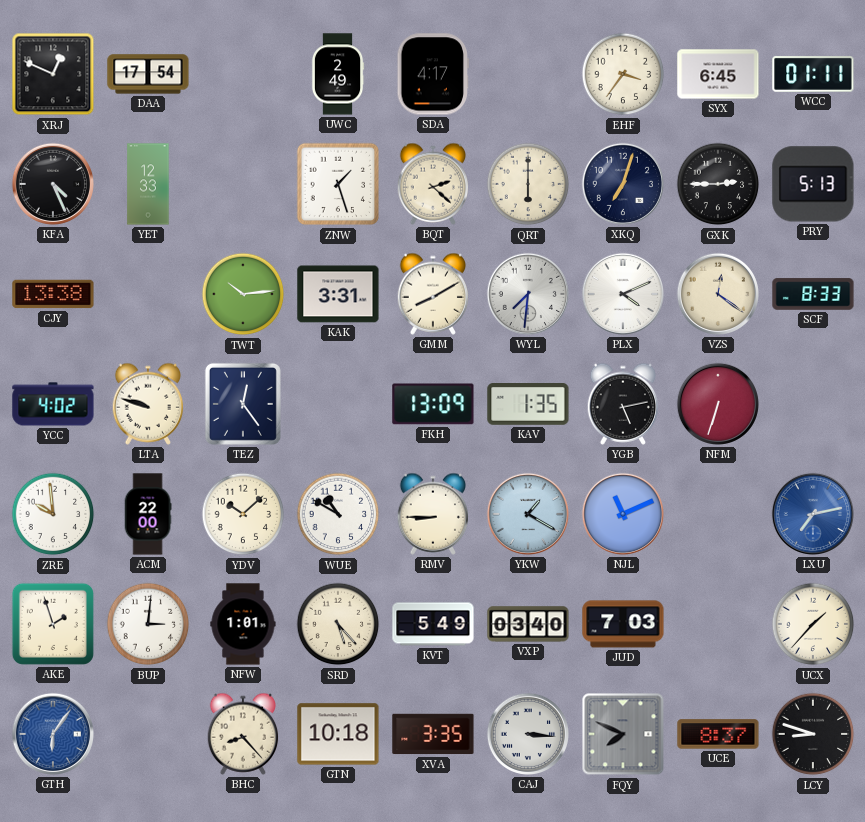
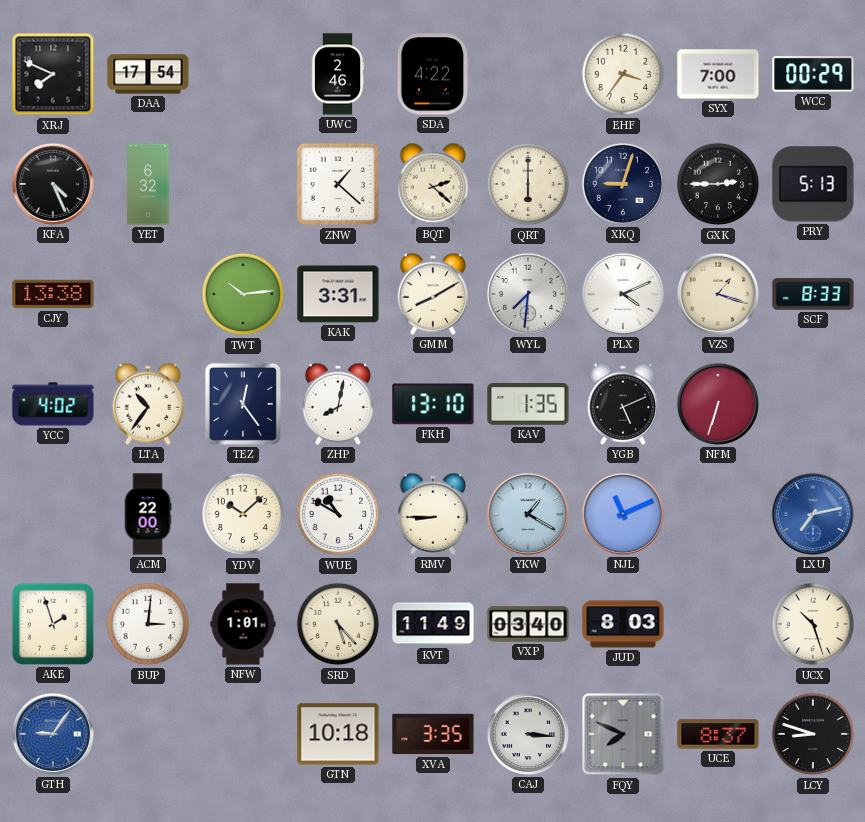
XRJ: 12:49 -> 7:49
UWC: 2:49 -> 2:46
SDA: 4:17 -> 4:22
SYX: 6:45 -> 7:00
WCC: 01:11 -> 00:29
YET: 12:33 -> 6:32
ZNW: 1:27 -> 1:22
XKQ: 7:03 -> 9:03
VZS: 12:21 -> 1:18
LTA: 9:48 -> 10:36
ZHP: none -> 8:02
FKH: 13:09 -> 13:10
YGB: 5:13 -> 5:11
ZRE: 9:59 -> none
KVT: 5:49 -> 11:49
JUD: 7:03 -> 8:03
UCX: 1:37 -> 10:27
GTH: 6:06 -> 9:06
BHC: 8:23 -> none
